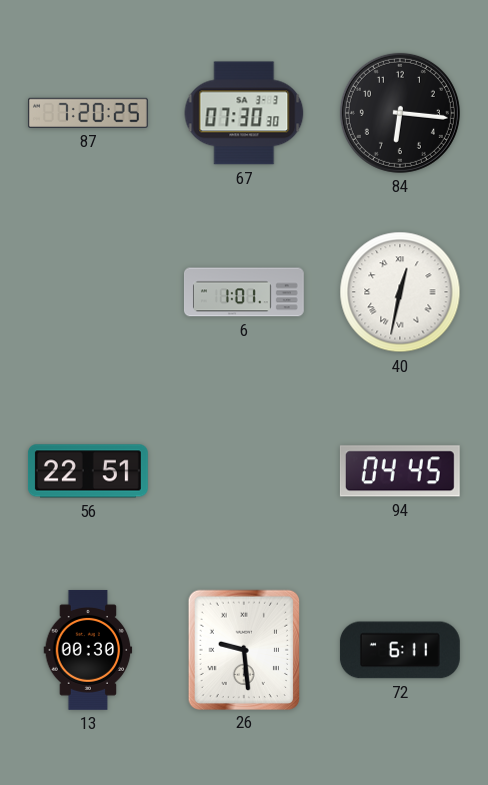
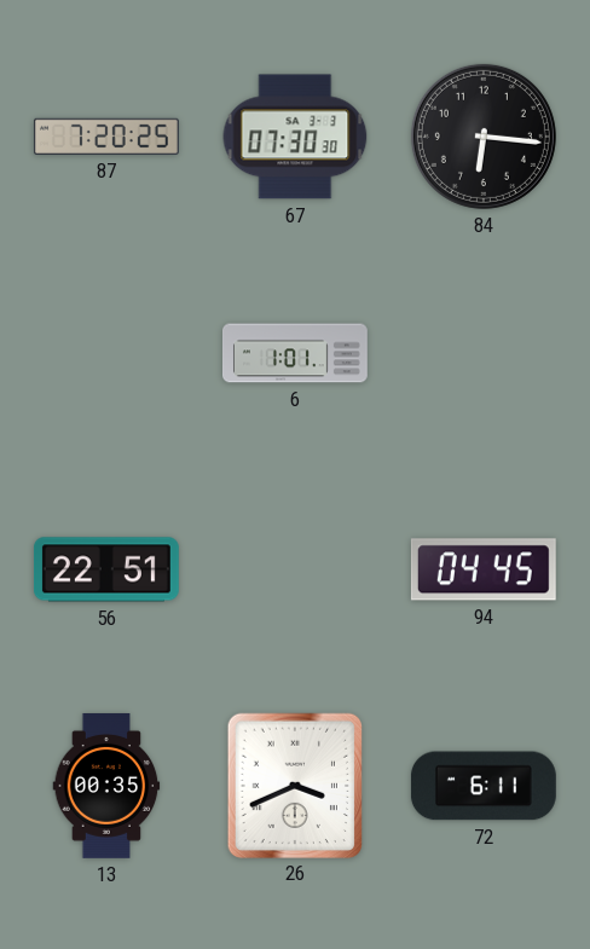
40: 12:32 -> none
13: 00:30 -> 00:35
26: 9:29 -> 3:41
